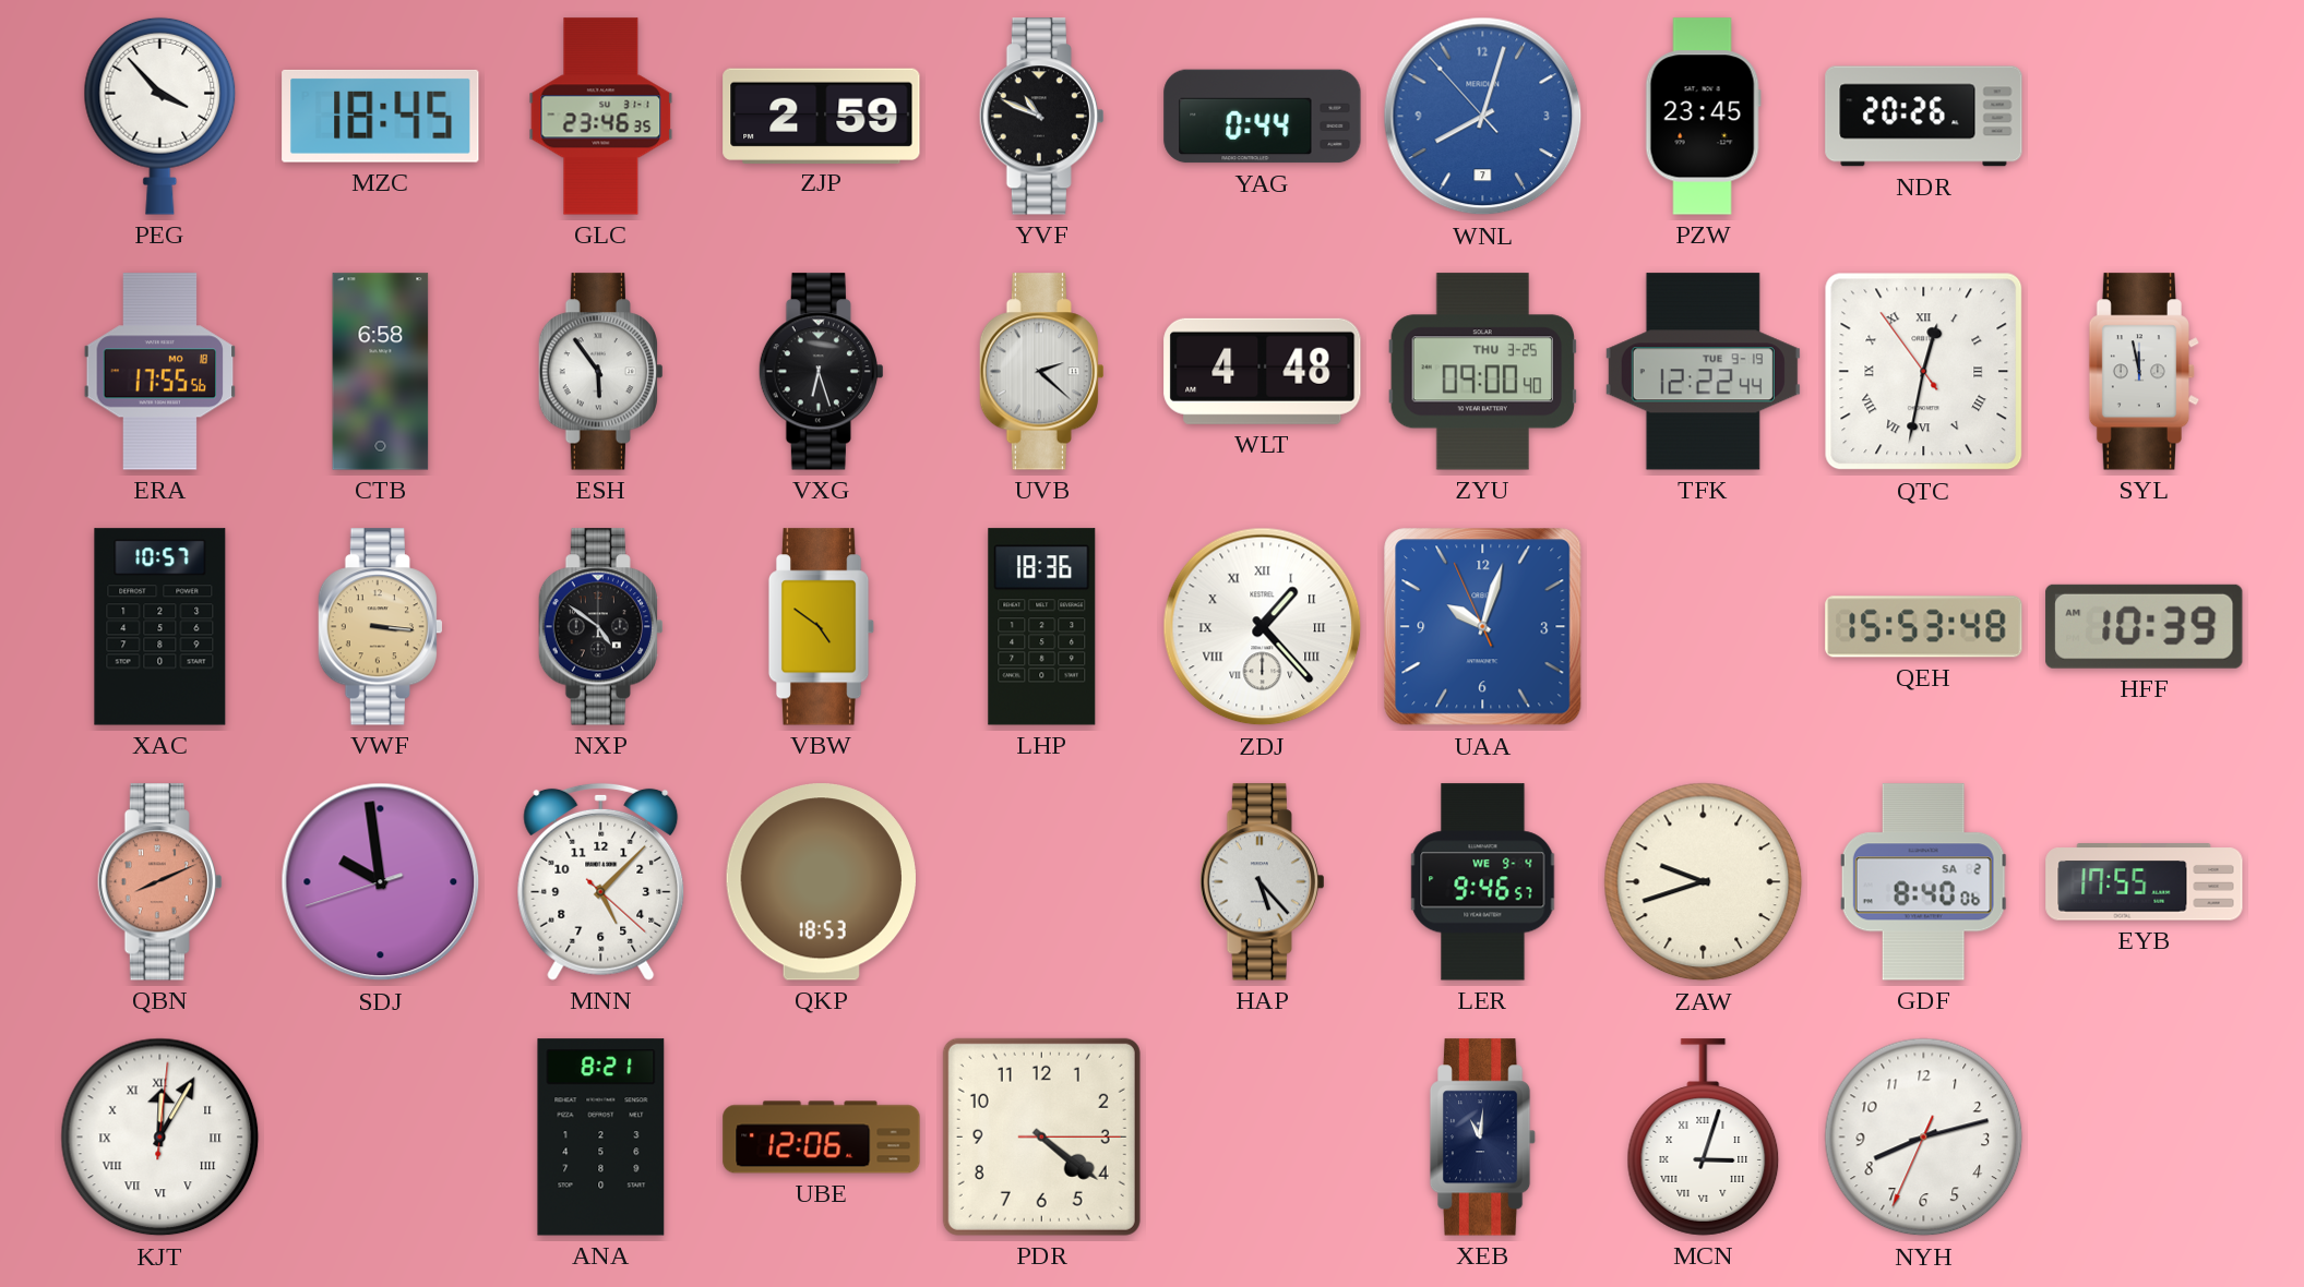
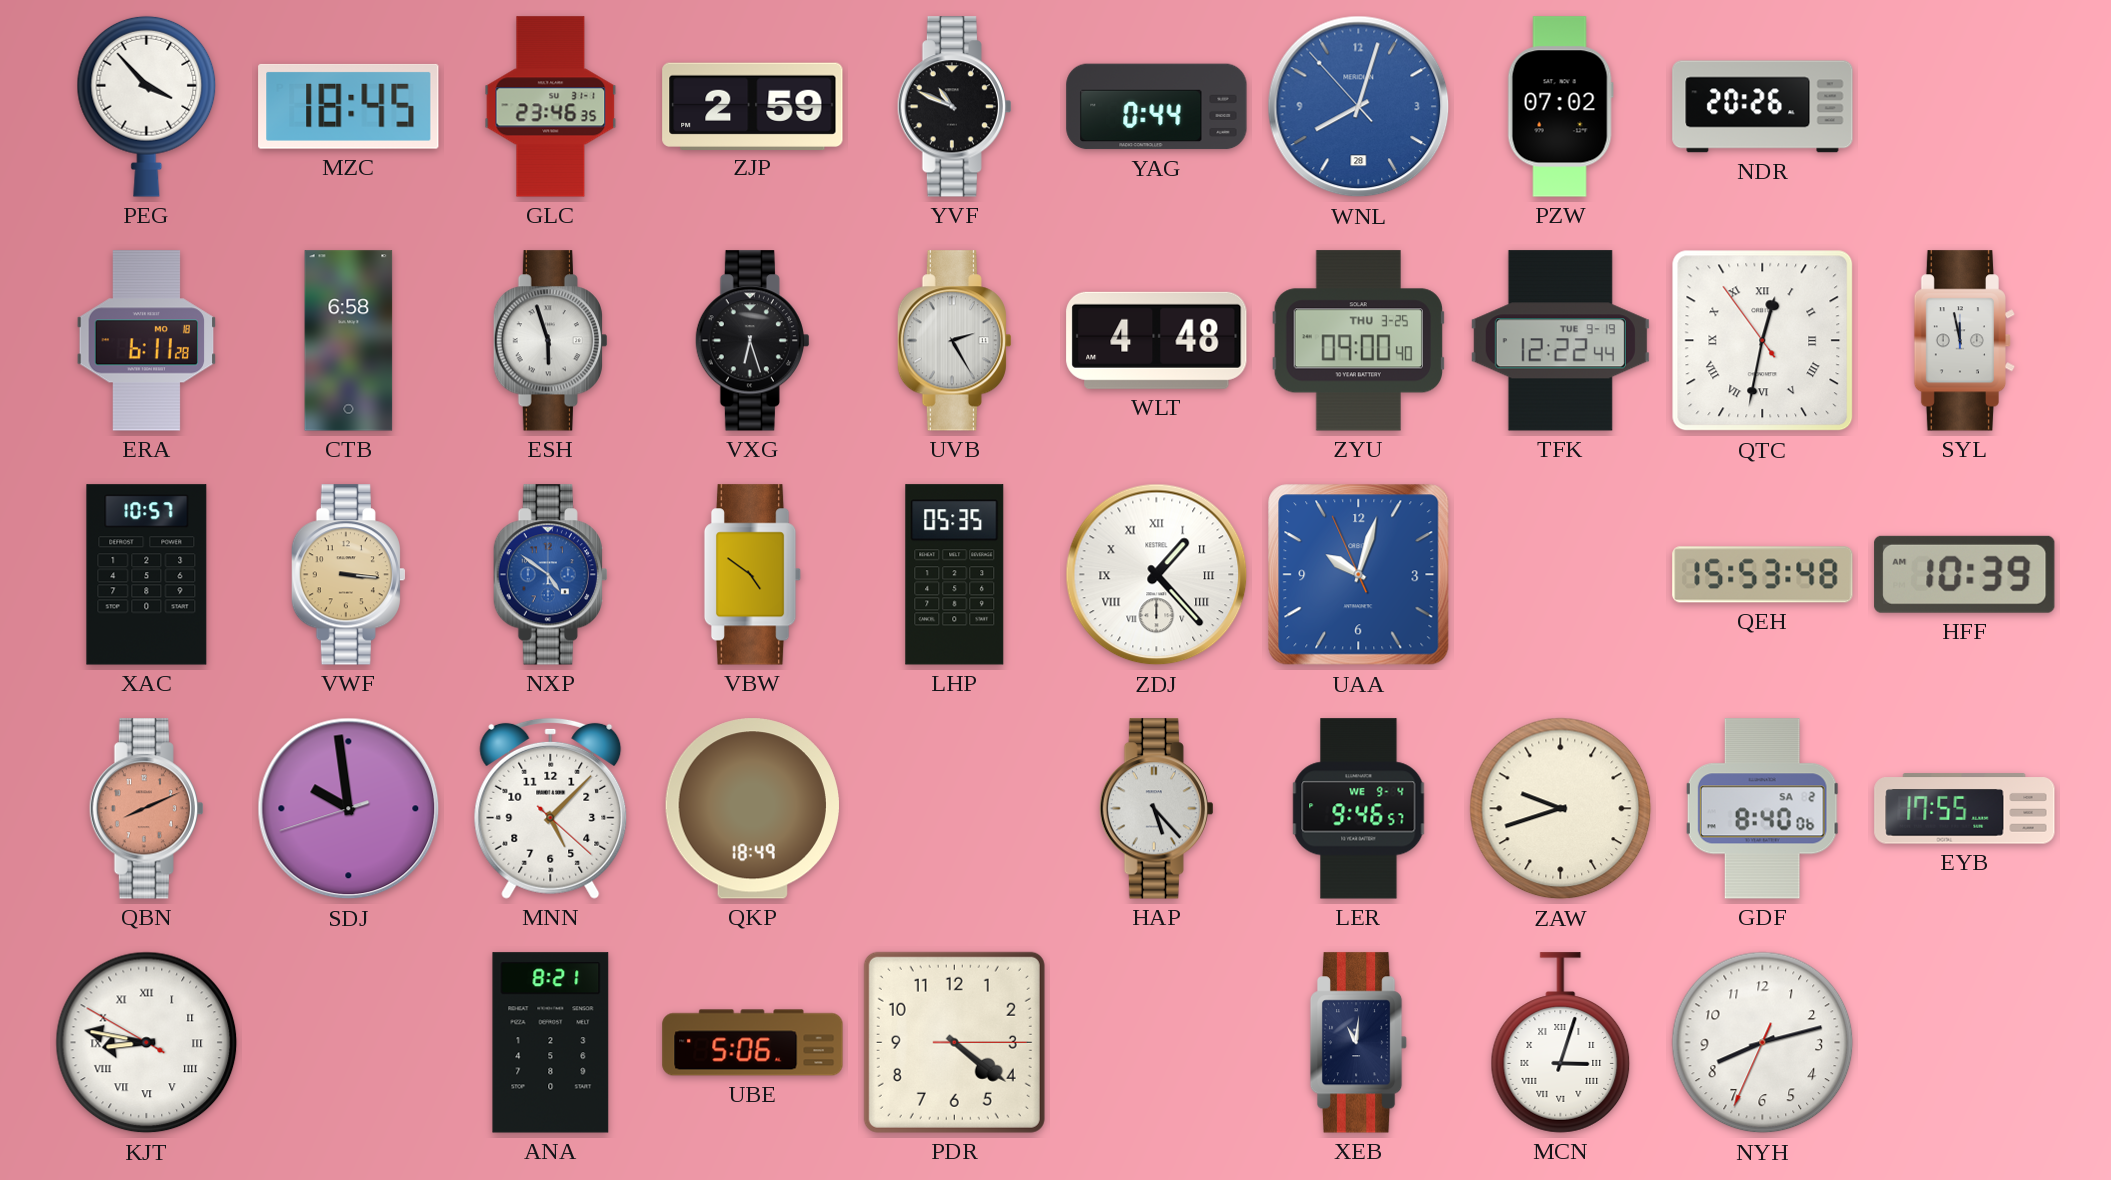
WNL date: 7 -> 28
PZW: 23:45 -> 07:02
ERA: 17:55 -> 6:11
ESH: 5:54 -> 5:57
UVB: 2:22 -> 2:25
NXP dial: black -> blue
LHP: 18:36 -> 05:35
QKP: 18:53 -> 18:49
KJT: 12:05 -> 8:46
UBE: 12:06 -> 5:06
